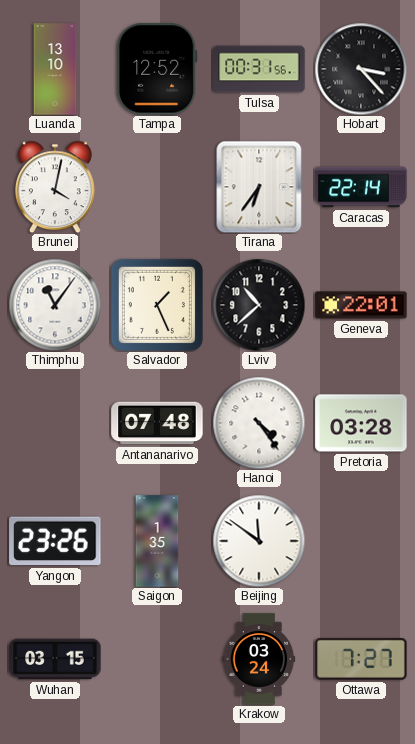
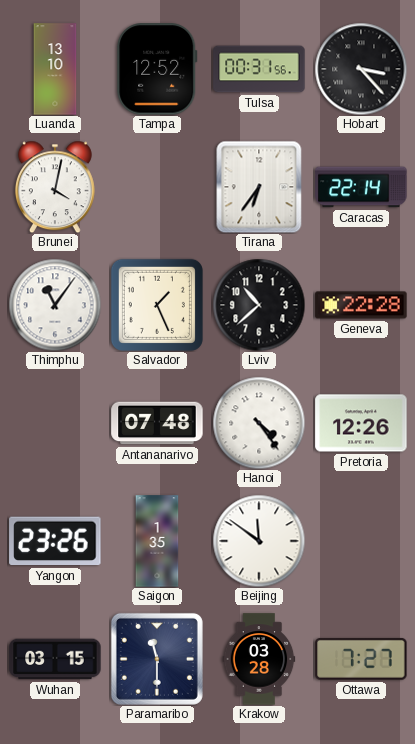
Geneva: 22:01 -> 22:28
Pretoria: 03:28 -> 12:26
Paramaribo: none -> 11:30
Krakow: 03:24 -> 03:28
